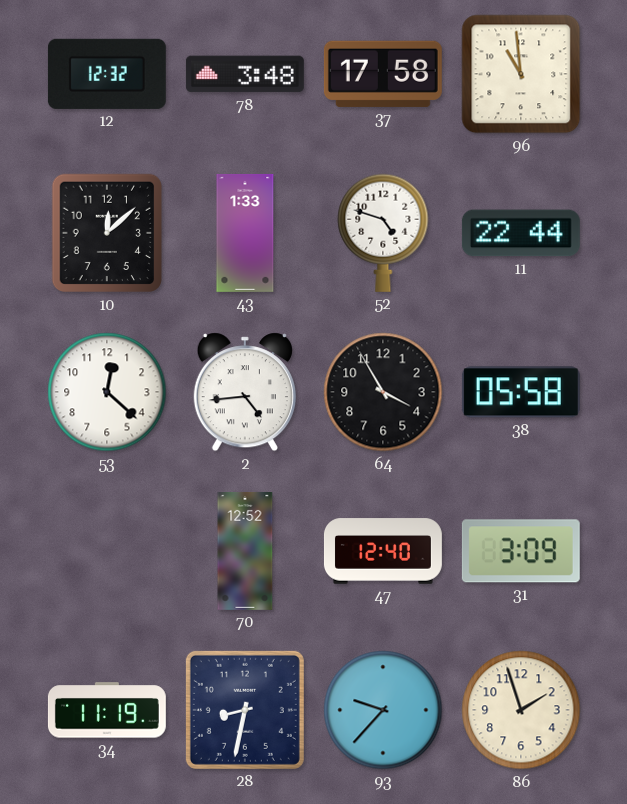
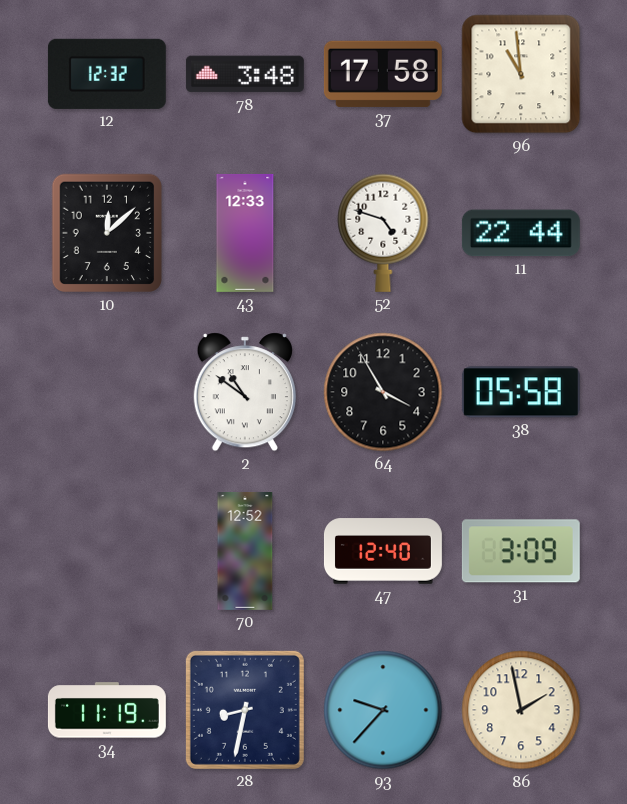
43: 1:33 -> 12:33
53: 12:22 -> none
2: 4:44 -> 10:51
86: 1:57 -> 1:58
